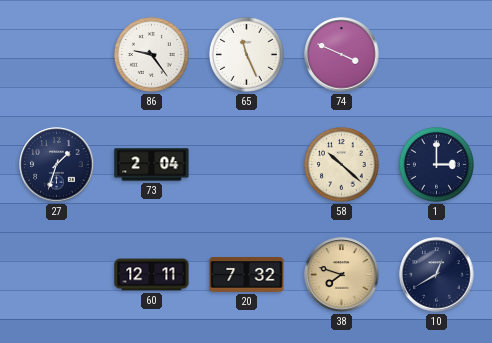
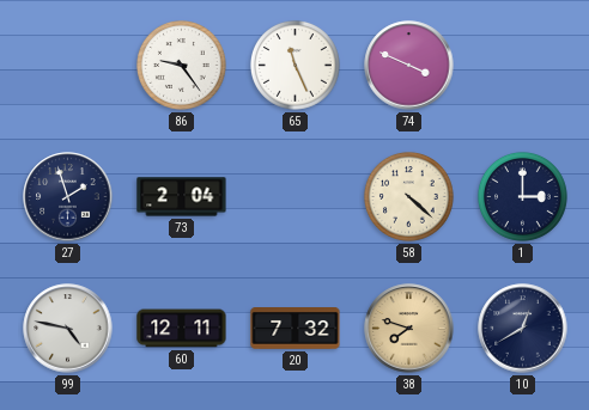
27: 1:33 -> 1:57
58: 10:22 -> 4:22
99: none -> 4:47
